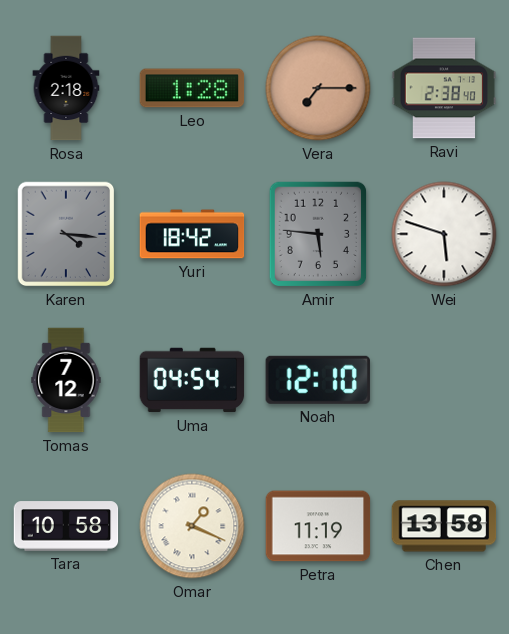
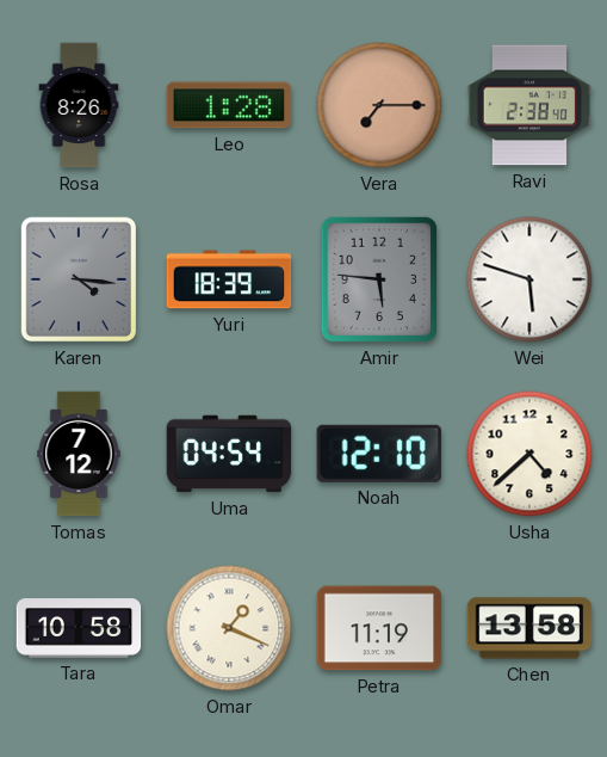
Rosa: 2:18 -> 8:26
Yuri: 18:42 -> 18:39
Usha: none -> 4:38
